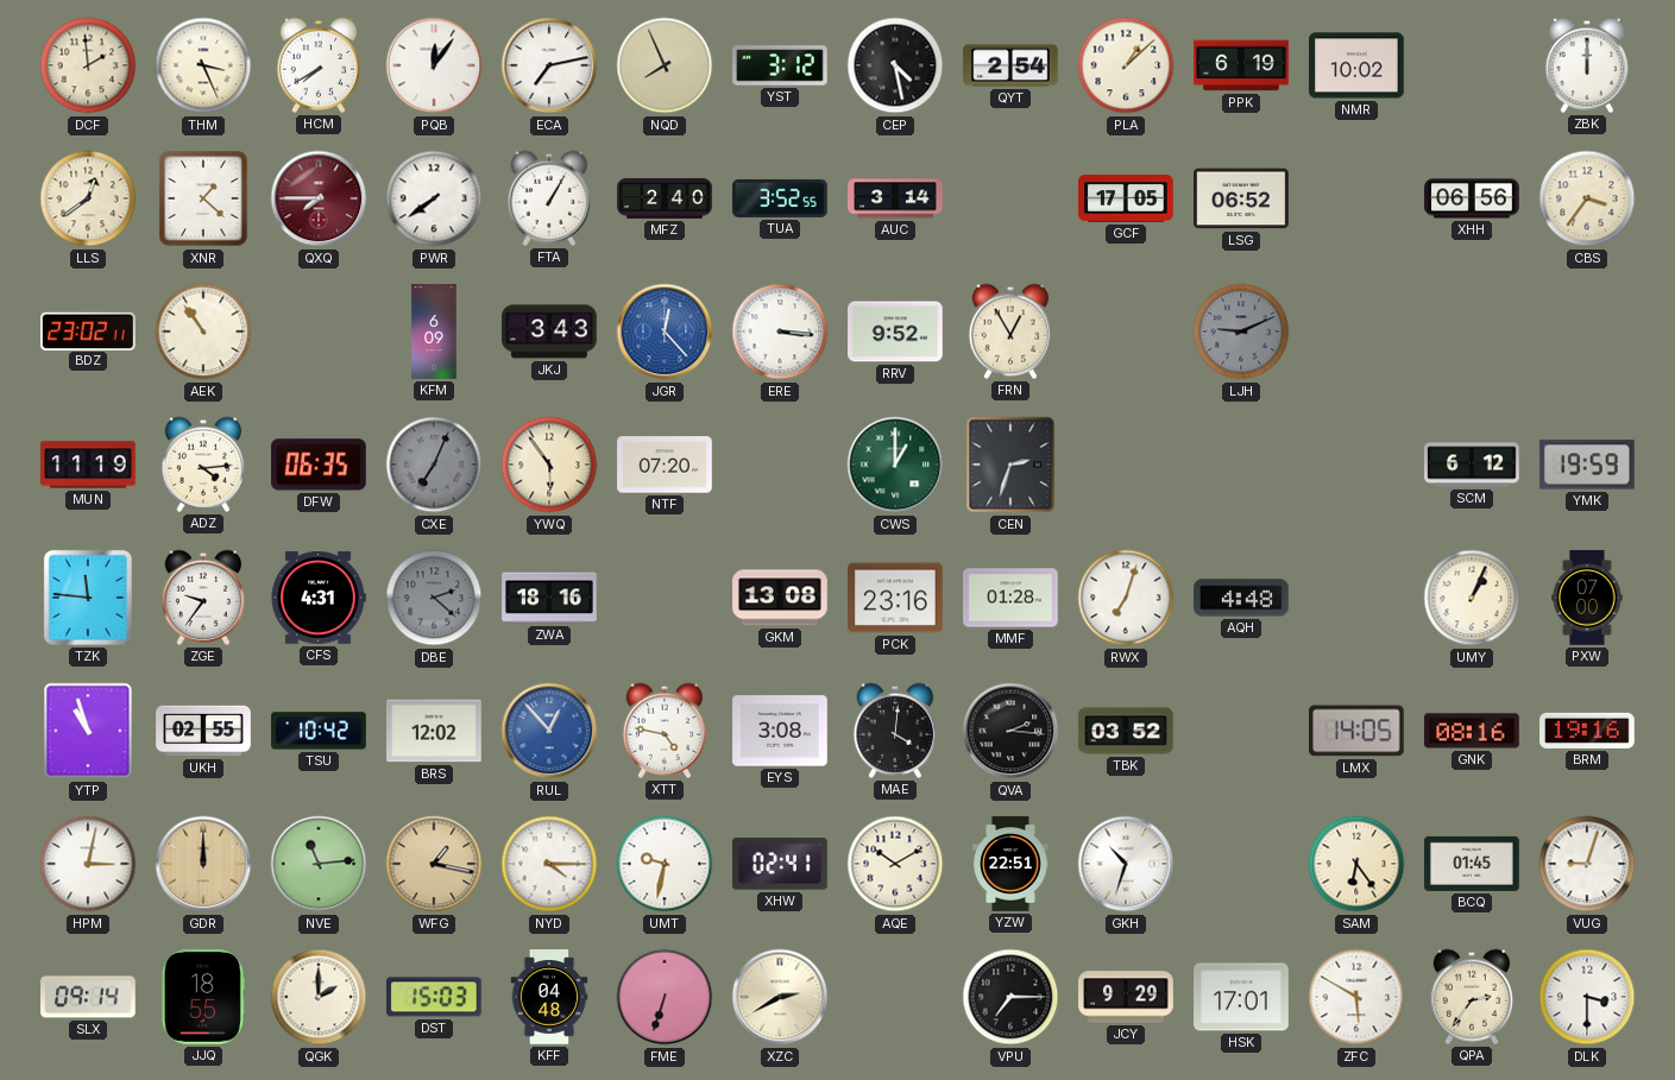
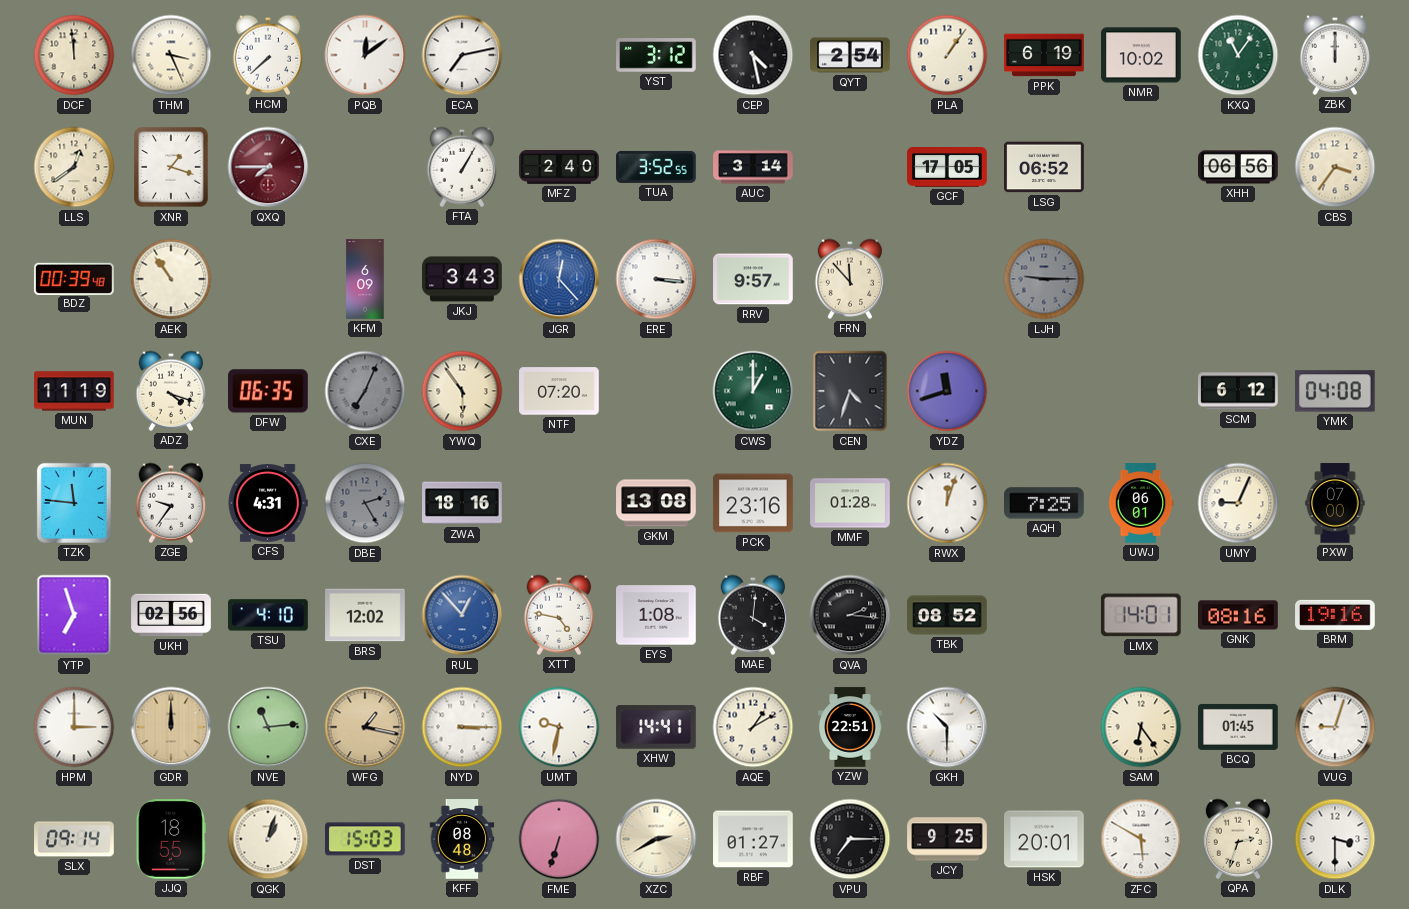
DCF: 1:59 -> 11:59
HCM: 7:40 -> 7:38
PQB: 12:06 -> 12:09
NQD: 7:56 -> none
PLA: 1:08 -> 1:06
KXQ: none -> 11:06
XNR: 1:22 -> 1:18
PWR: 7:39 -> none
BDZ: 23:02 -> 00:39
RRV: 9:52 -> 9:57
FRN: 12:55 -> 11:53
LJH: 9:11 -> 9:15
ADZ: 4:14 -> 4:18
CEN: 2:33 -> 4:33
YDZ: none -> 11:42
YMK: 19:59 -> 04:08
DBE: 2:22 -> 2:25
RWX: 7:03 -> 12:03
AQH: 4:48 -> 7:25
UWJ: none -> 06:01
UMY: 1:04 -> 9:04
YTP: 10:57 -> 6:57
UKH: 02:55 -> 02:56
TSU: 10:42 -> 4:10
EYS: 3:08 -> 1:08
TBK: 03:52 -> 08:52
LMX: 14:05 -> 14:01
HPM: 3:02 -> 3:00
NYD: 4:15 -> 3:15
XHW: 02:41 -> 14:41
AQE: 10:10 -> 1:10
GKH: 10:33 -> 10:30
QGK: 2:00 -> 1:03
KFF: 04:48 -> 08:48
RBF: none -> 01:27
JCY: 9:29 -> 9:25
HSK: 17:01 -> 20:01
QPA: 2:36 -> 2:33
